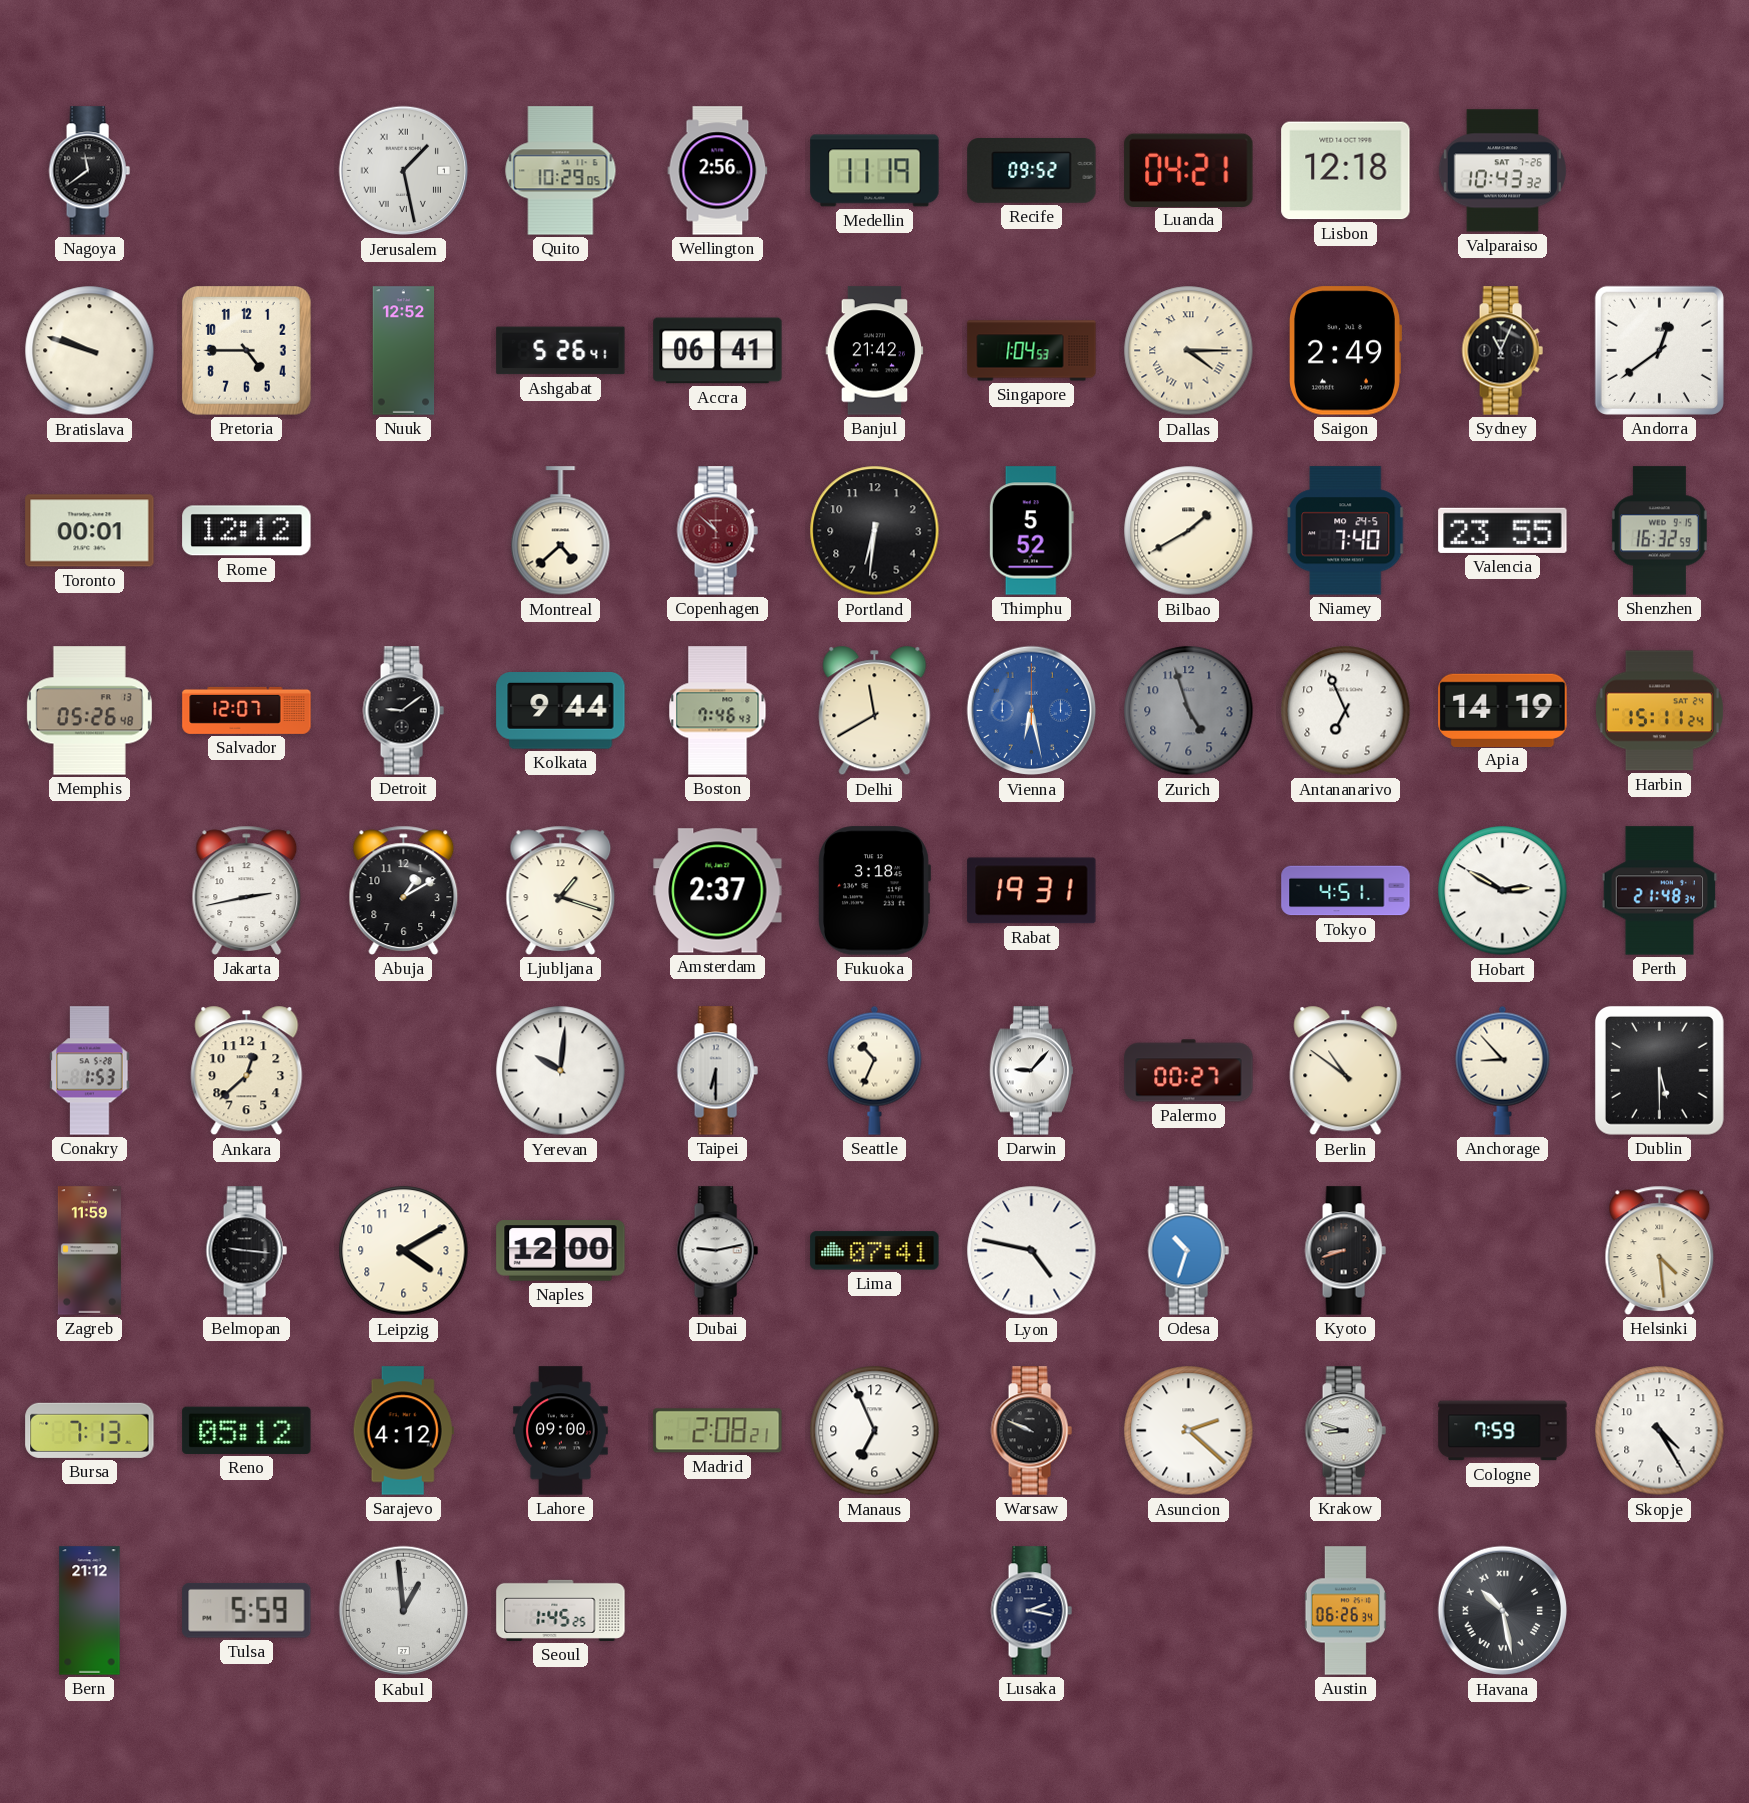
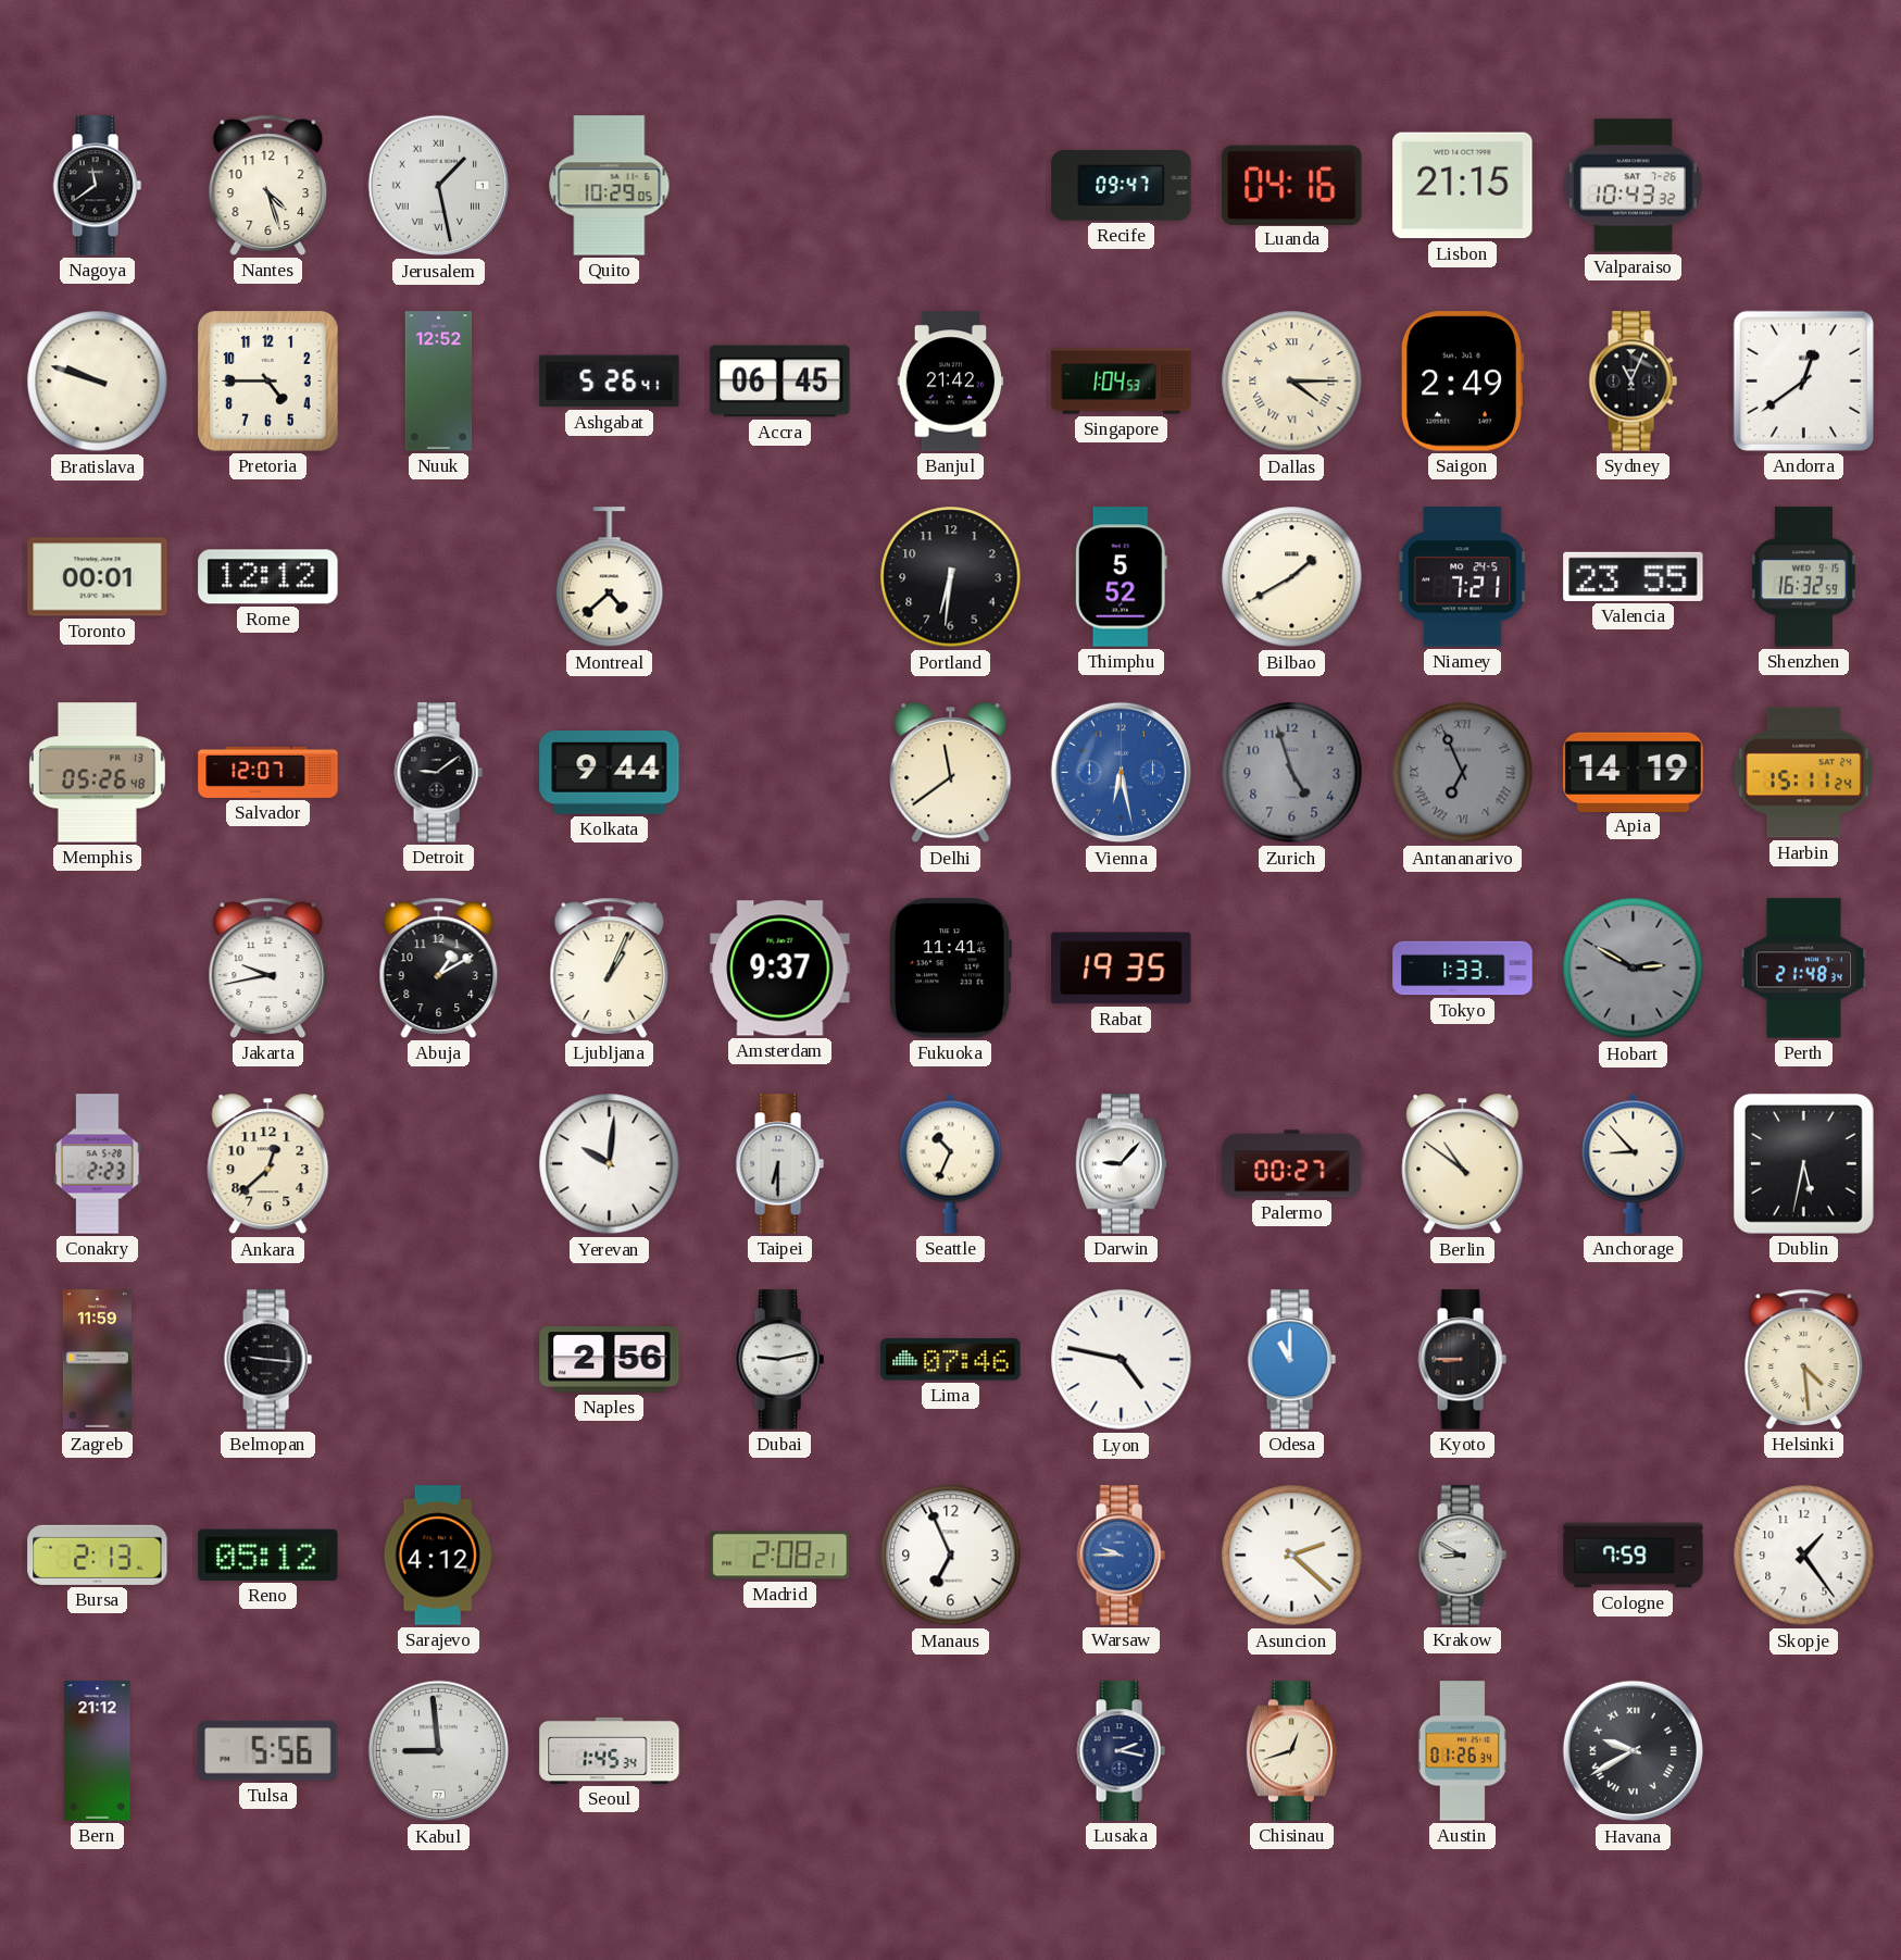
Nantes: none -> 4:27
Wellington: 2:56 -> none
Medellin: 11:19 -> none
Recife: 09:52 -> 09:47
Luanda: 04:21 -> 04:16
Lisbon: 12:18 -> 21:15
Accra: 06:41 -> 06:45
Copenhagen: 10:52 -> none
Niamey: 7:40 -> 7:21
Boston: 7:46 -> none
Delhi: 11:40 -> 11:39
Antananarivo dial: white -> grey
Antananarivo numerals: Arabic -> Roman
Jakarta: 2:43 -> 9:43
Ljubljana: 1:18 -> 1:04
Amsterdam: 2:37 -> 9:37
Fukuoka: 3:18 -> 11:41
Rabat: 19:31 -> 19:35
Tokyo: 4:51 -> 1:33
Hobart dial: white -> grey
Conakry: 1:53 -> 2:23
Dublin: 5:30 -> 5:32
Leipzig: 4:10 -> none
Naples: 12:00 -> 2:56
Lima: 07:41 -> 07:46
Odesa: 10:33 -> 11:00
Kyoto: 8:42 -> 8:45
Bursa: 7:13 -> 2:13
Lahore: 09:00 -> none
Warsaw: 9:49 -> 9:45
Warsaw dial: black -> blue
Krakow: 8:48 -> 8:50
Skopje: 4:25 -> 1:24
Tulsa: 5:59 -> 5:56
Kabul: 12:59 -> 8:59
Seoul: 1:45:25 -> 1:45:34
Chisinau: none -> 12:42
Austin: 06:26 -> 01:26
Havana: 10:28 -> 9:40
